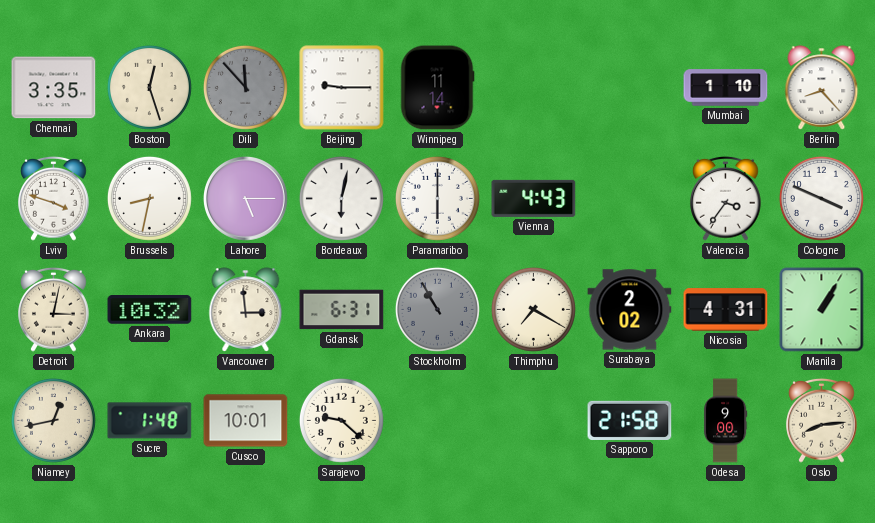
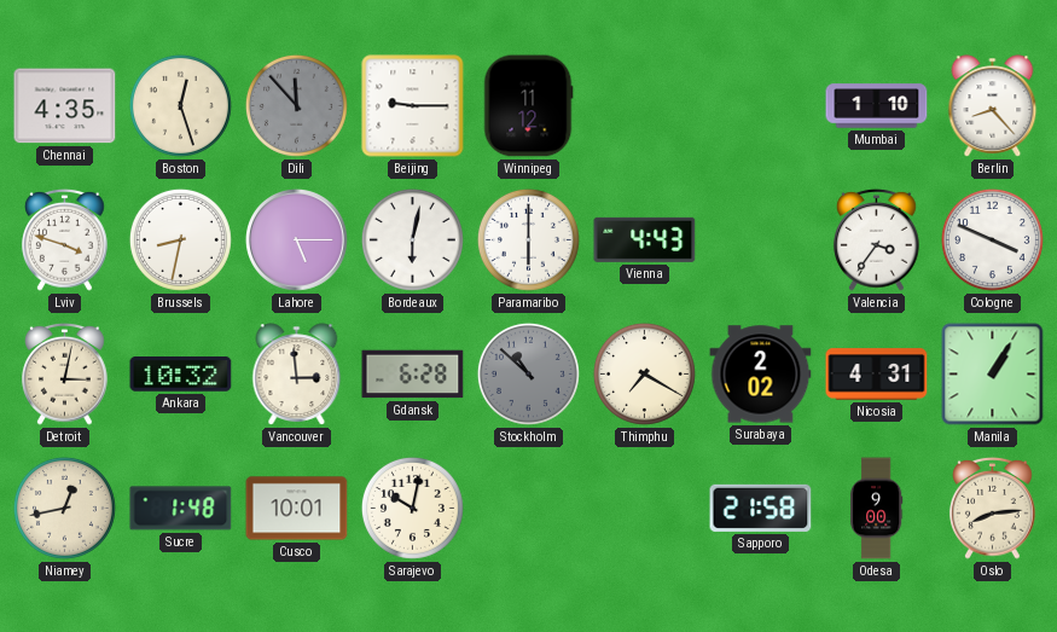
Chennai: 3:35 -> 4:35
Winnipeg: 11:14 -> 11:12
Gdansk: 6:31 -> 6:28
Stockholm: 10:55 -> 10:52
Sarajevo: 9:22 -> 10:02
